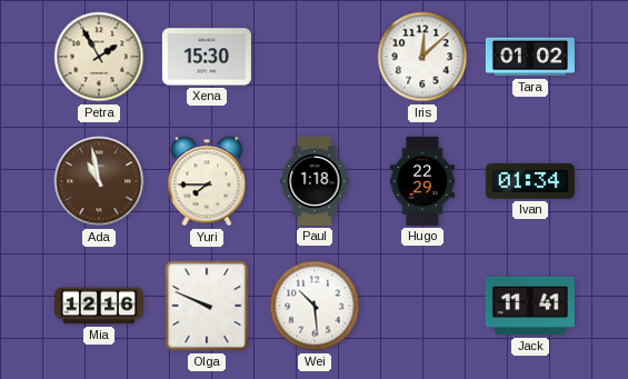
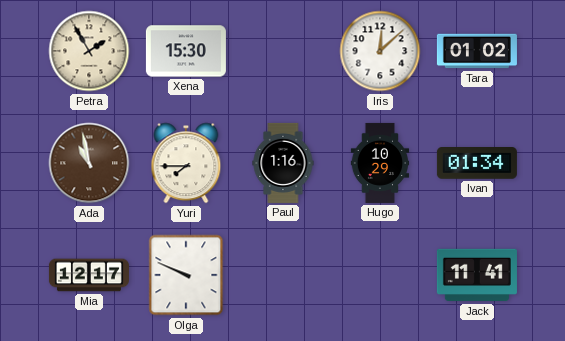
Paul: 1:18 -> 1:16
Hugo: 22:29 -> 10:29
Mia: 12:16 -> 12:17
Wei: 10:29 -> none
